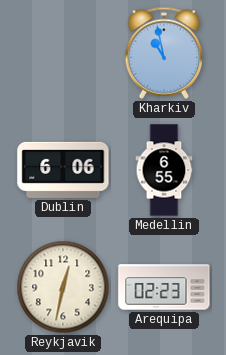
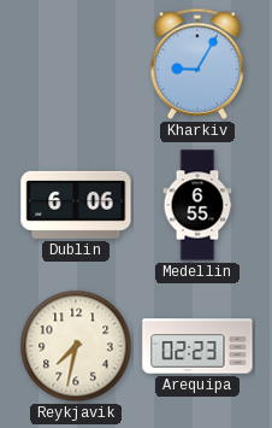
Kharkiv: 10:58 -> 9:05
Reykjavik: 12:32 -> 7:32
